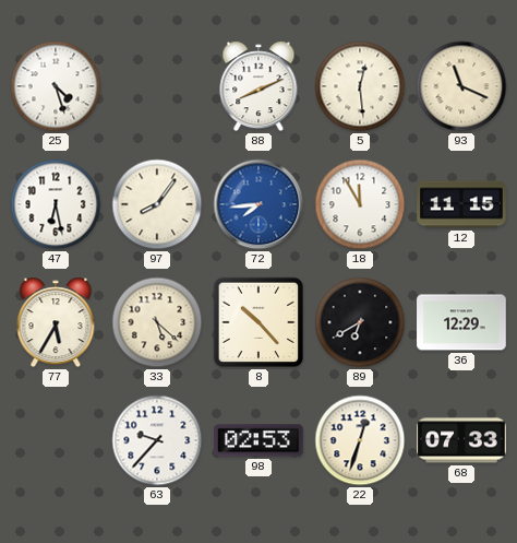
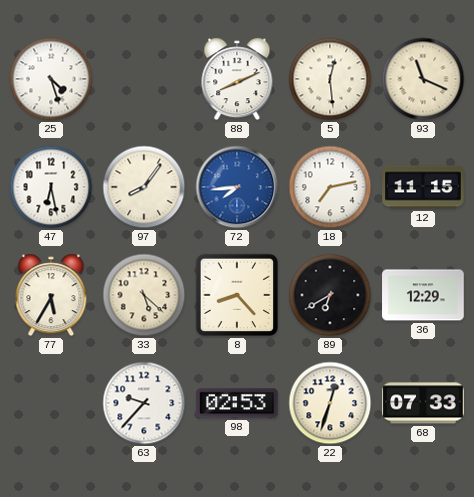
18: 11:55 -> 7:13
8: 10:23 -> 8:23
